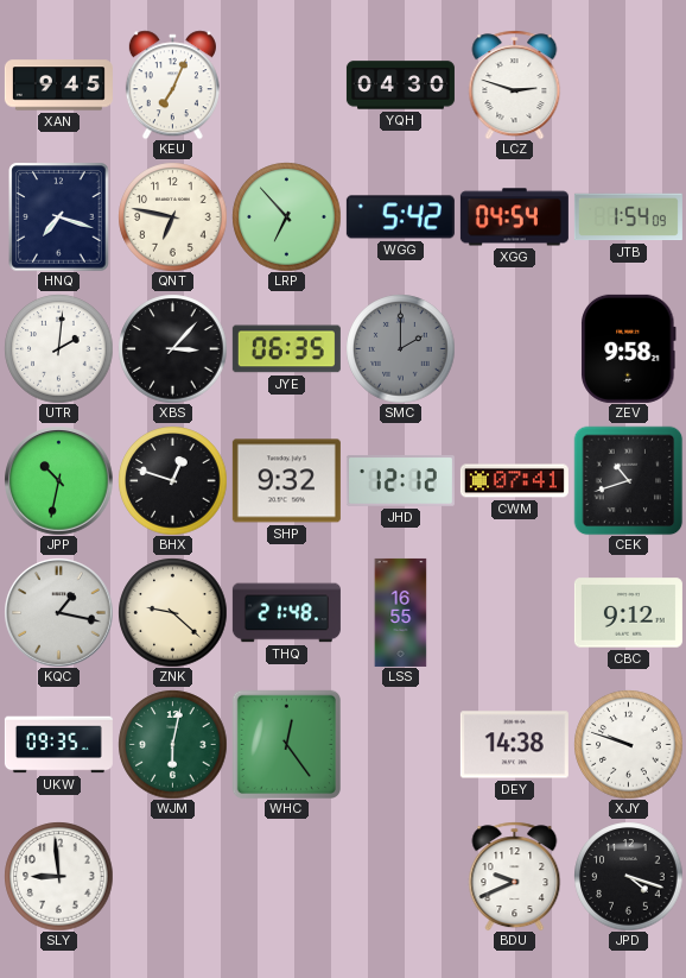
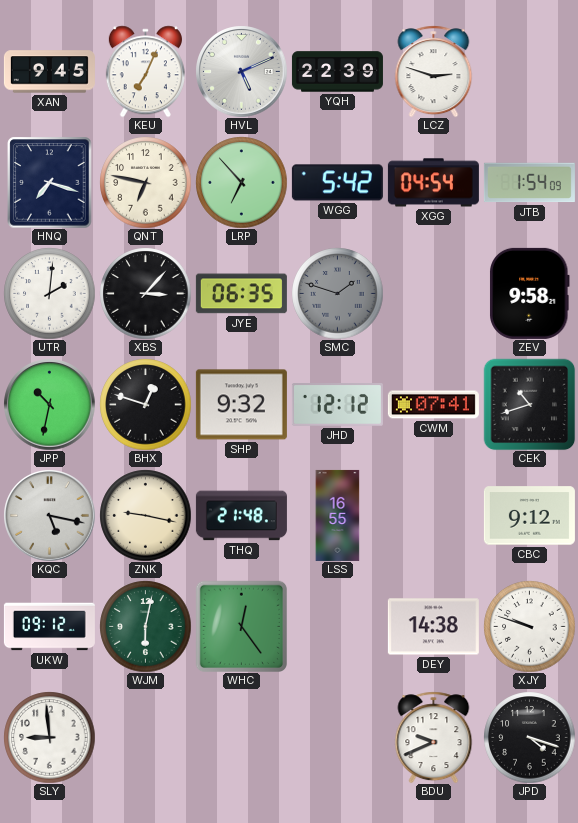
HVL: none -> 5:11
YQH: 04:30 -> 22:39
SMC: 2:00 -> 1:48
KQC: 1:17 -> 5:17
ZNK: 9:22 -> 9:17
UKW: 09:35 -> 09:12
